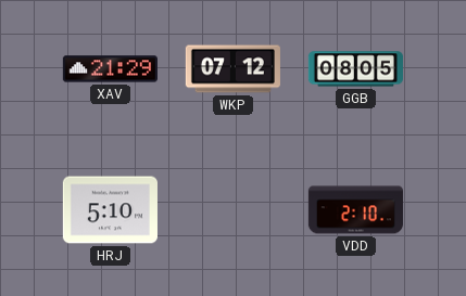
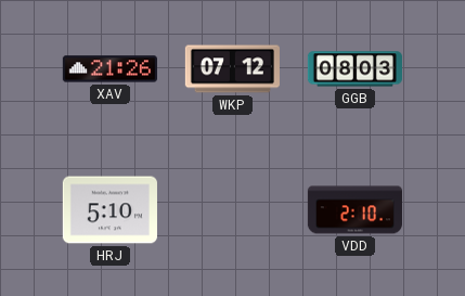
XAV: 21:29 -> 21:26
GGB: 08:05 -> 08:03
